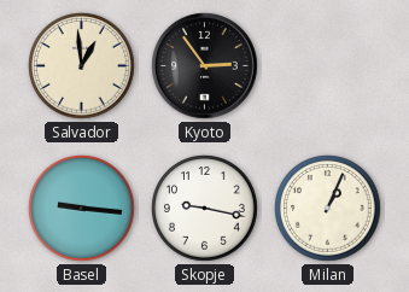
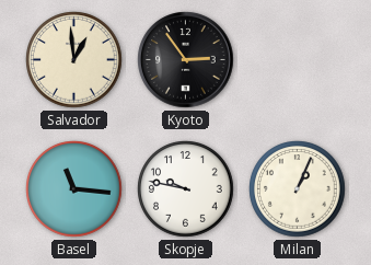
Basel: 9:16 -> 11:16
Skopje: 9:17 -> 9:47
